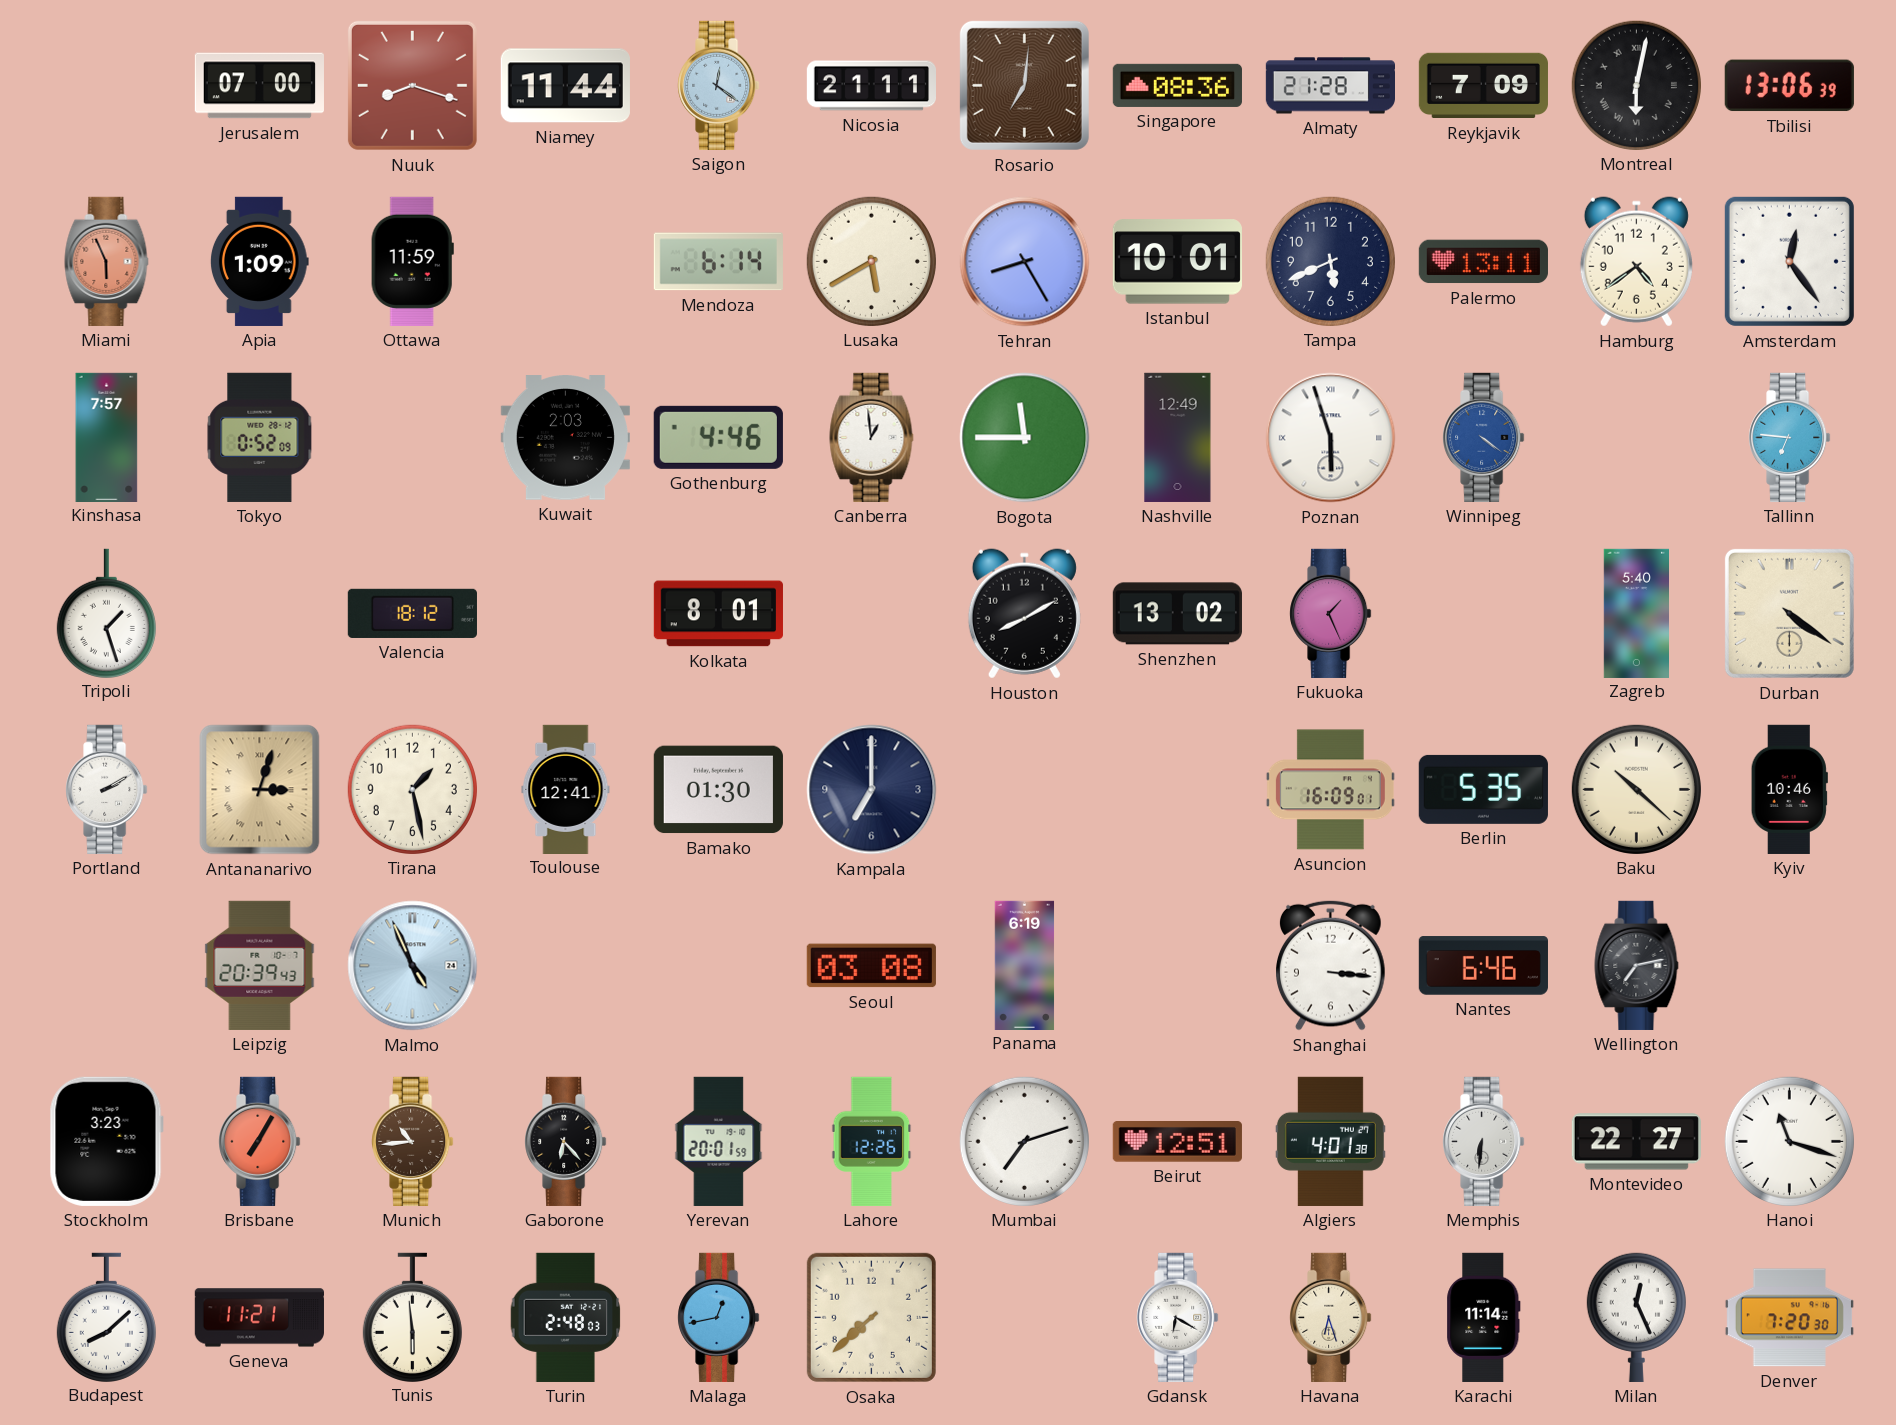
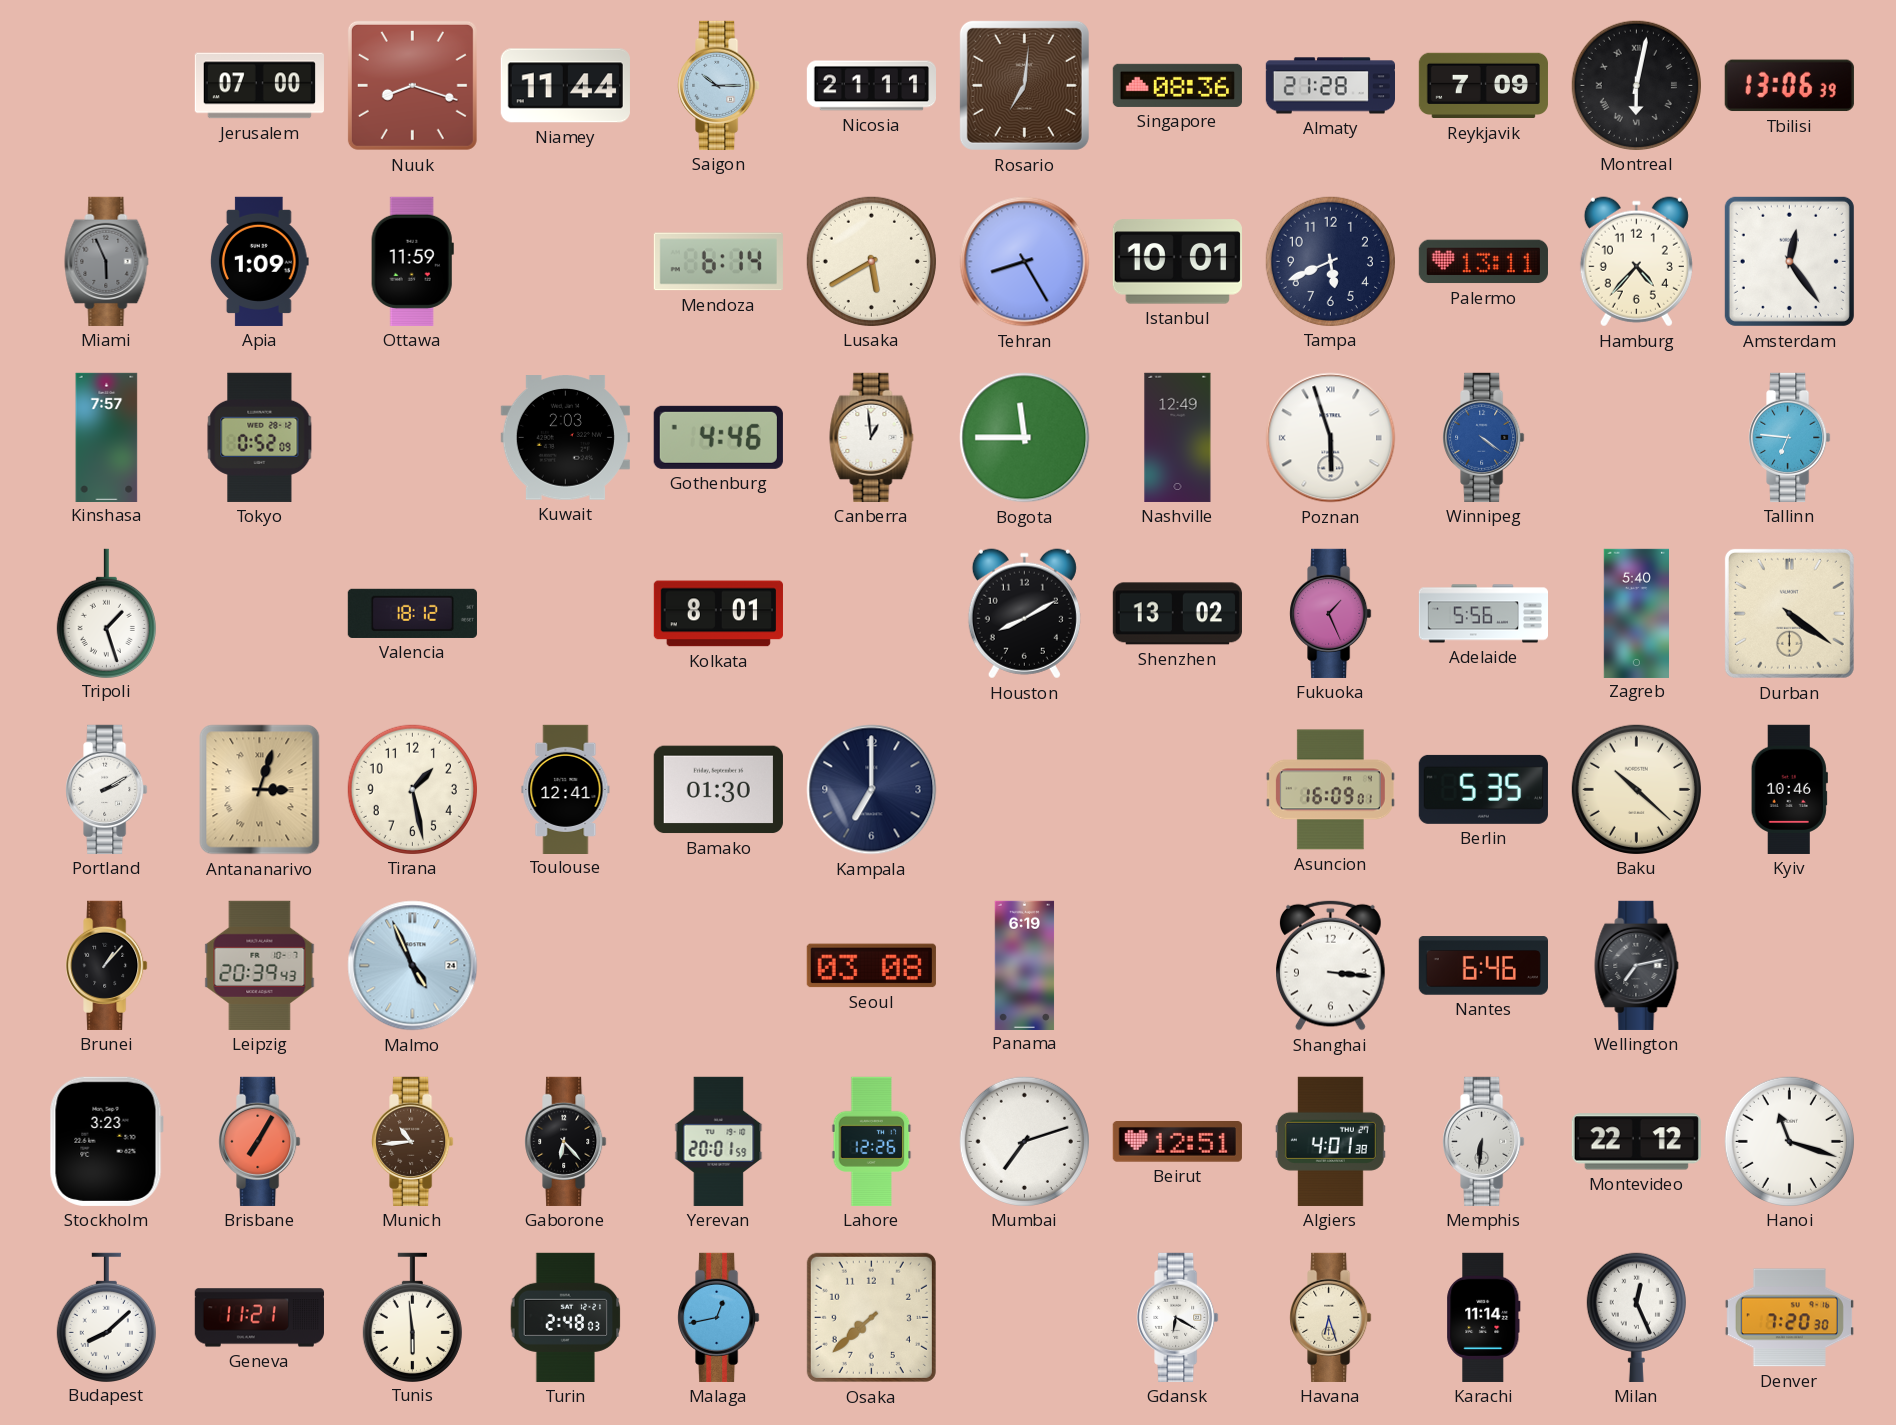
Saigon: 12:21 -> 10:15
Miami dial: salmon -> grey
Hamburg: 4:39 -> 4:37
Adelaide: none -> 5:56
Brunei: none -> 1:07
Montevideo: 22:27 -> 22:12
